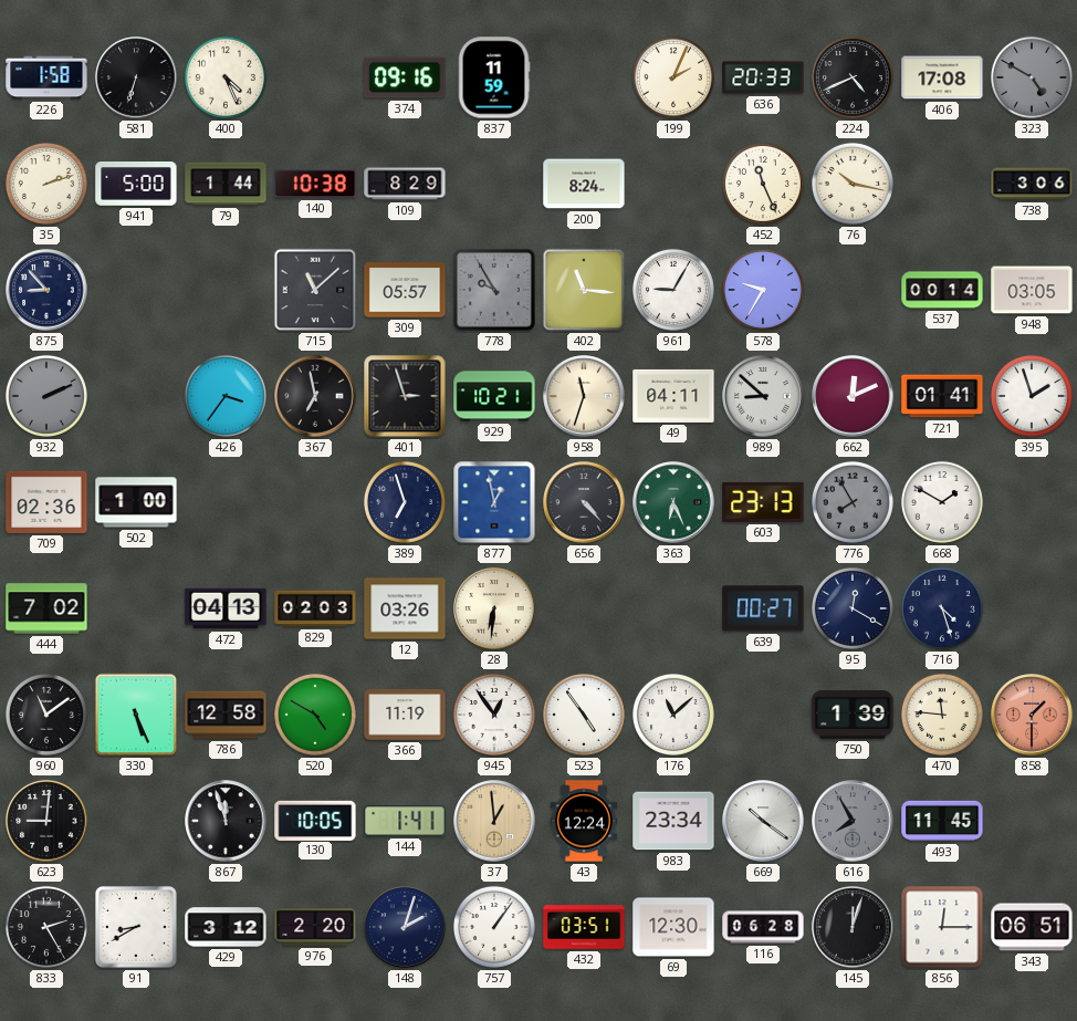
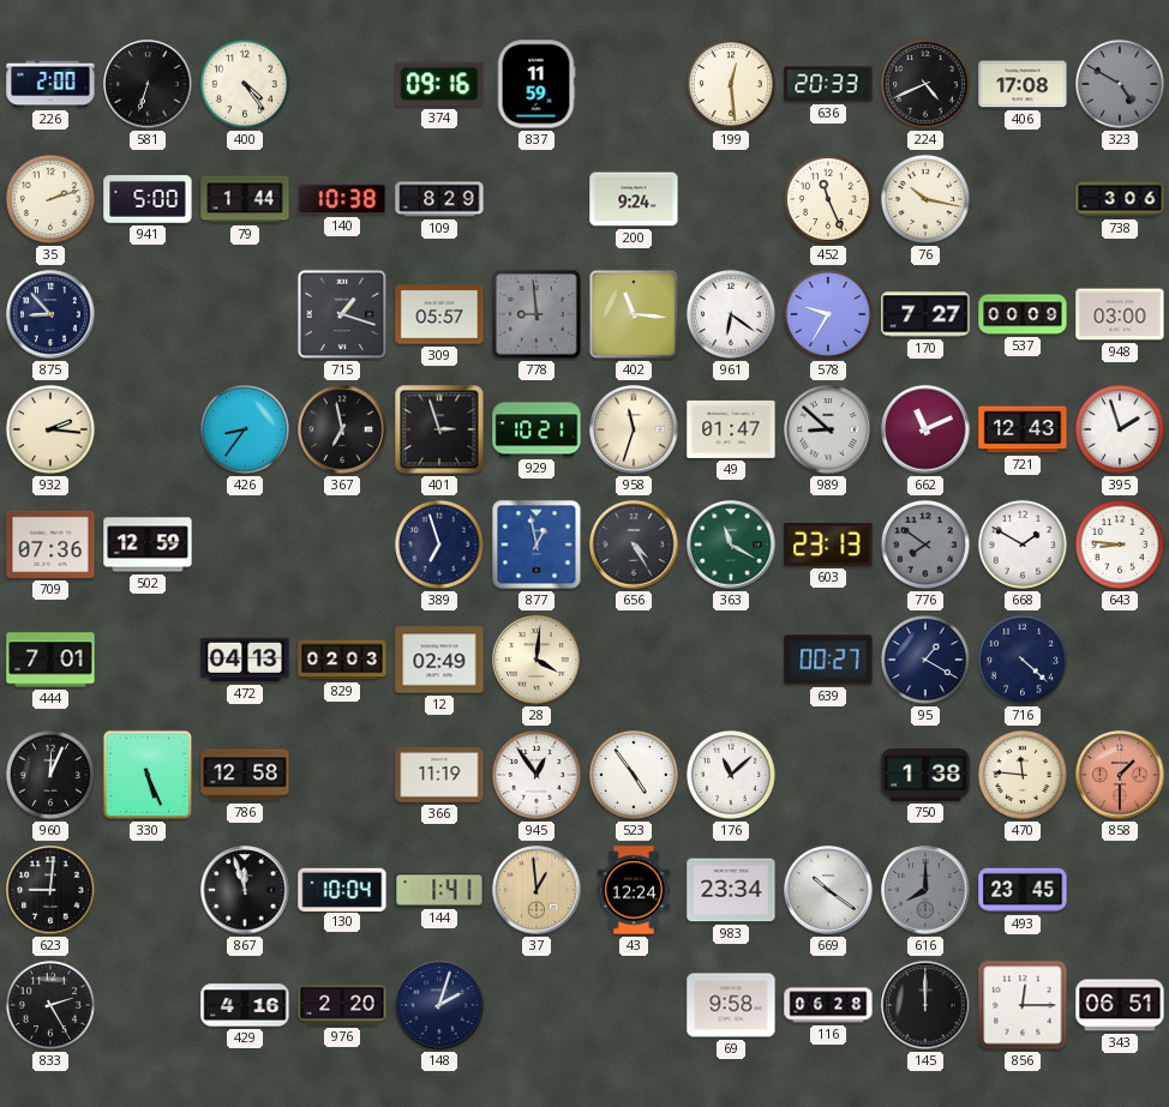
226: 1:58 -> 2:00
400: 4:26 -> 4:24
199: 2:04 -> 12:29
200: 8:24 -> 9:24
715: 11:08 -> 1:18
778: 9:55 -> 8:59
961: 9:05 -> 6:21
170: none -> 7:27
537: 00:14 -> 00:09
948: 03:05 -> 03:00
932: 2:11 -> 2:16
932 dial: grey -> cream
426: 3:36 -> 8:36
49: 04:11 -> 01:47
662: 12:11 -> 11:11
721: 01:41 -> 12:43
709: 02:36 -> 07:36
502: 1:00 -> 12:59
656: 4:23 -> 4:25
363: 6:26 -> 11:20
776: 7:55 -> 7:51
643: none -> 8:46
444: 7:02 -> 7:01
12: 03:26 -> 02:49
28: 6:31 -> 4:01
95: 12:20 -> 1:20
716: 4:27 -> 4:22
960: 11:09 -> 12:04
520: 4:50 -> none
750: 1:39 -> 1:38
130: 10:05 -> 10:04
616: 7:55 -> 8:00
493: 11:45 -> 23:45
91: 8:40 -> none
429: 3:12 -> 4:16
757: 1:06 -> none
432: 03:51 -> none
69: 12:30 -> 9:58
145: 12:03 -> 12:00
